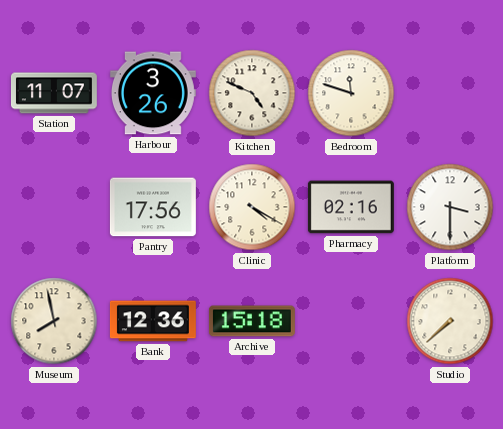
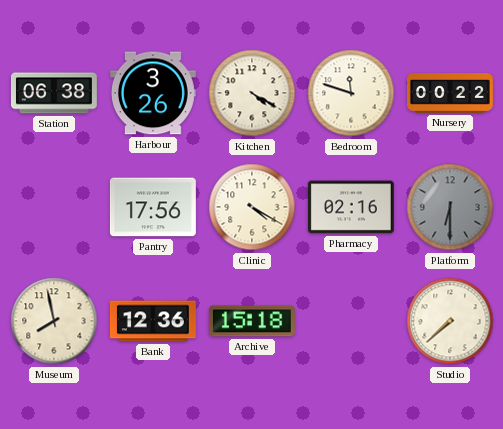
Station: 11:07 -> 06:38
Kitchen: 4:49 -> 4:20
Nursery: none -> 00:22
Platform: 3:30 -> 6:30
Platform dial: white -> grey
